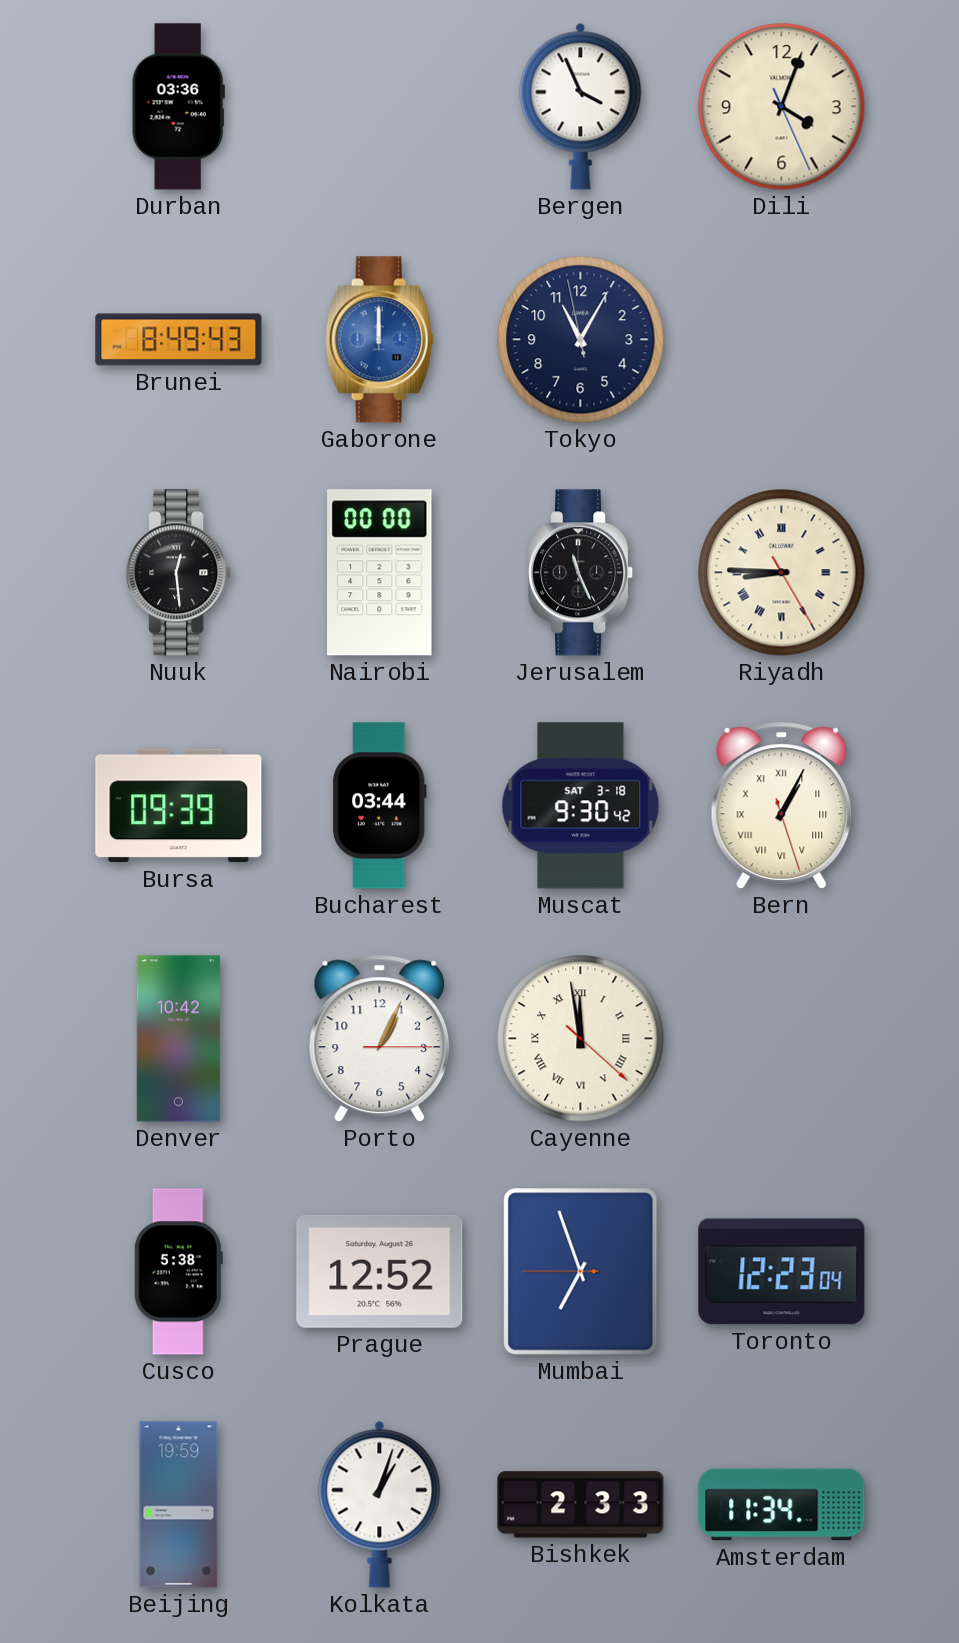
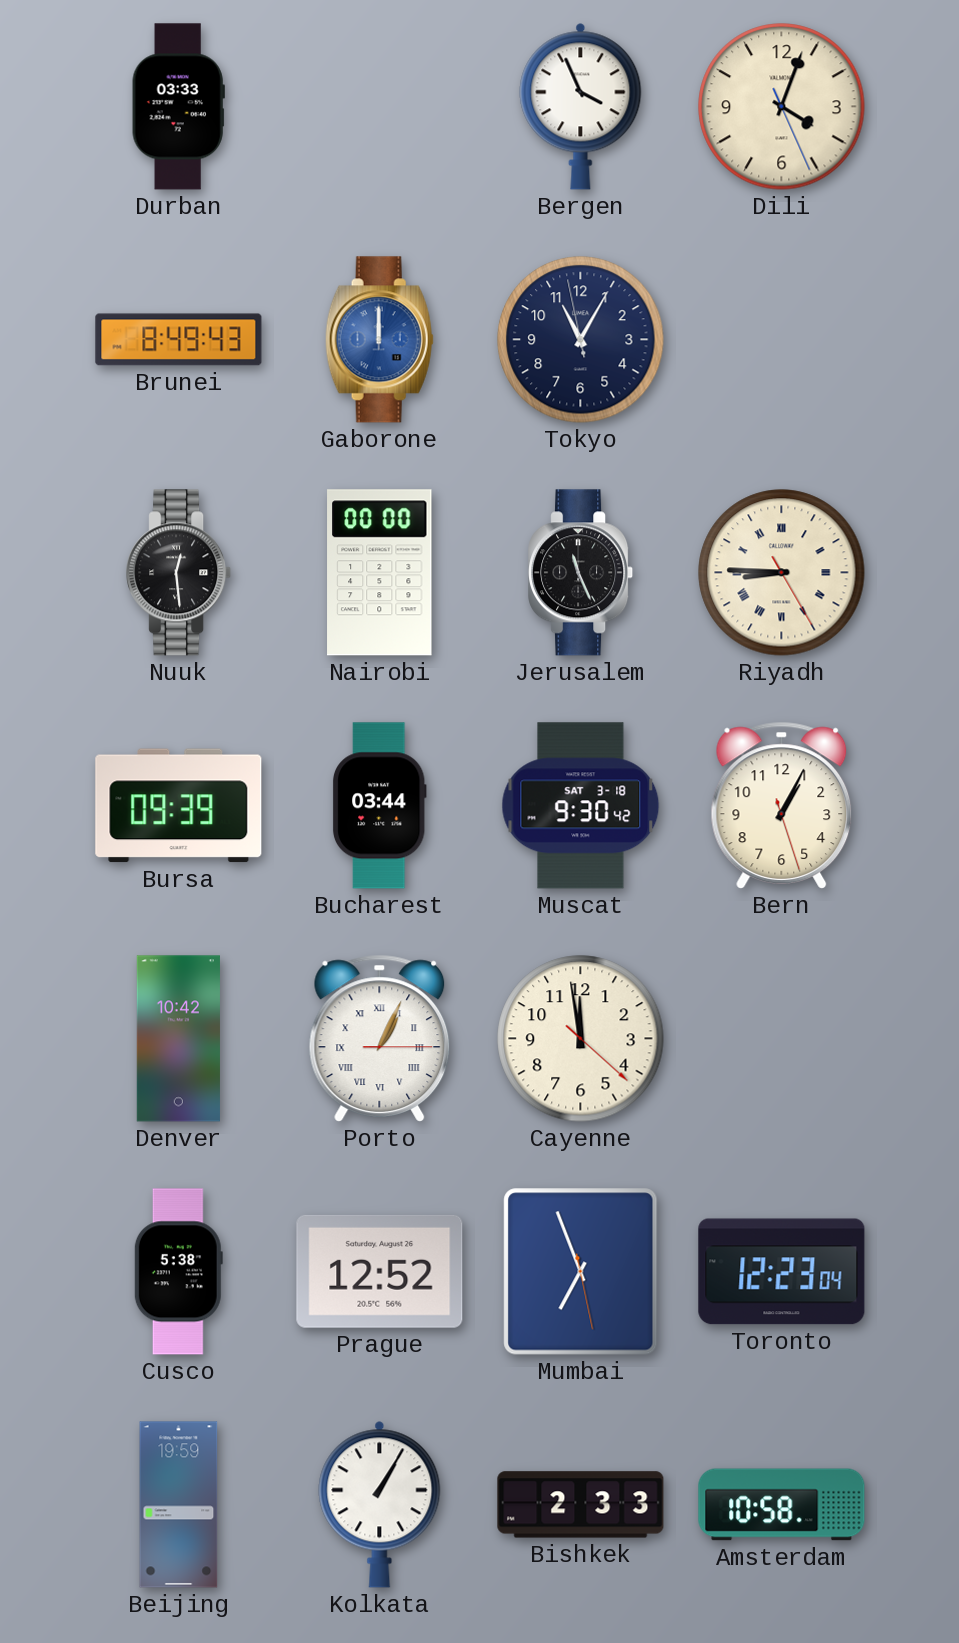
Durban: 03:36 -> 03:33
Bern numerals: Roman -> Arabic
Porto numerals: Arabic -> Roman
Cayenne numerals: Roman -> Arabic
Mumbai: 6:56:45 -> 6:56:28
Kolkata: 1:03 -> 1:05
Amsterdam: 11:34 -> 10:58
